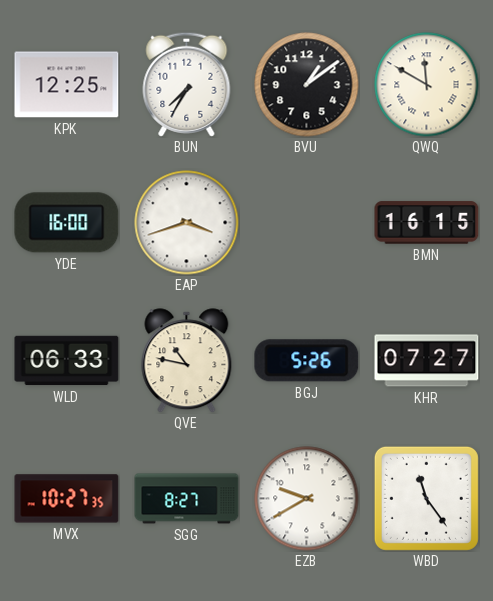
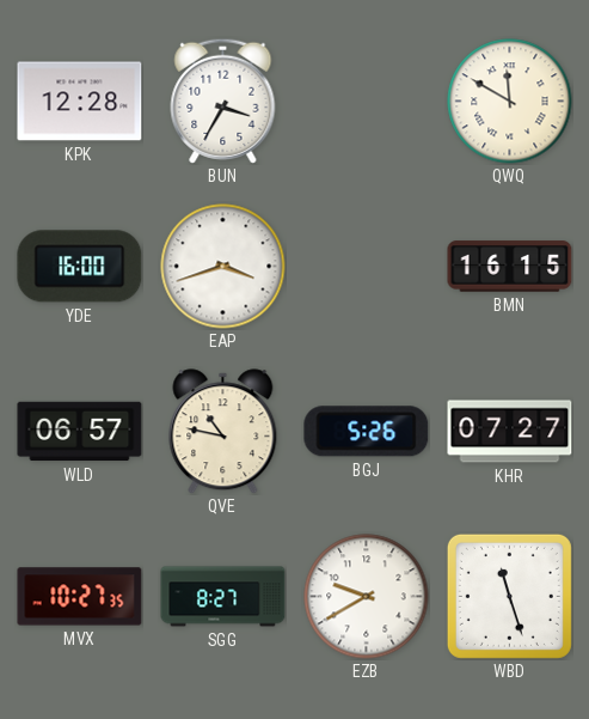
KPK: 12:25 -> 12:28
BUN: 7:35 -> 3:35
BVU: 1:09 -> none
WLD: 06:33 -> 06:57
WBD: 11:24 -> 11:27
